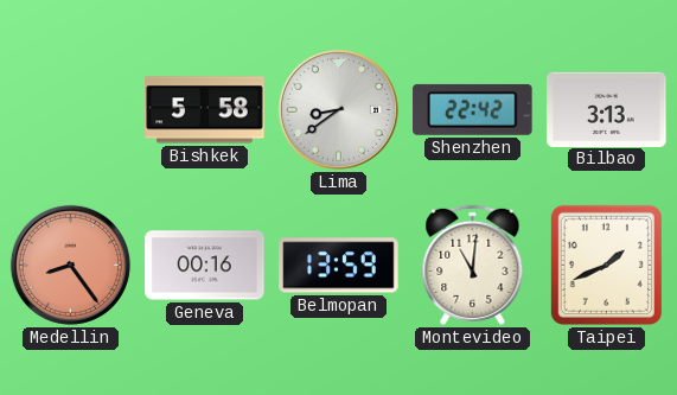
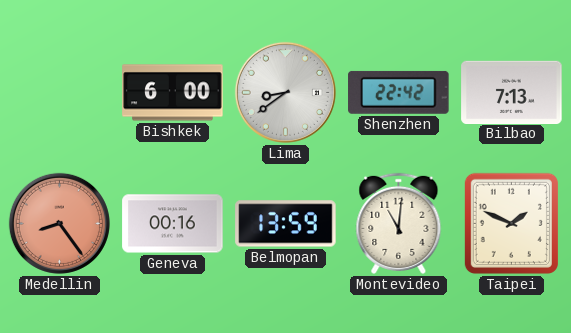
Bishkek: 5:58 -> 6:00
Bilbao: 3:13 -> 7:13
Taipei: 1:41 -> 1:49
